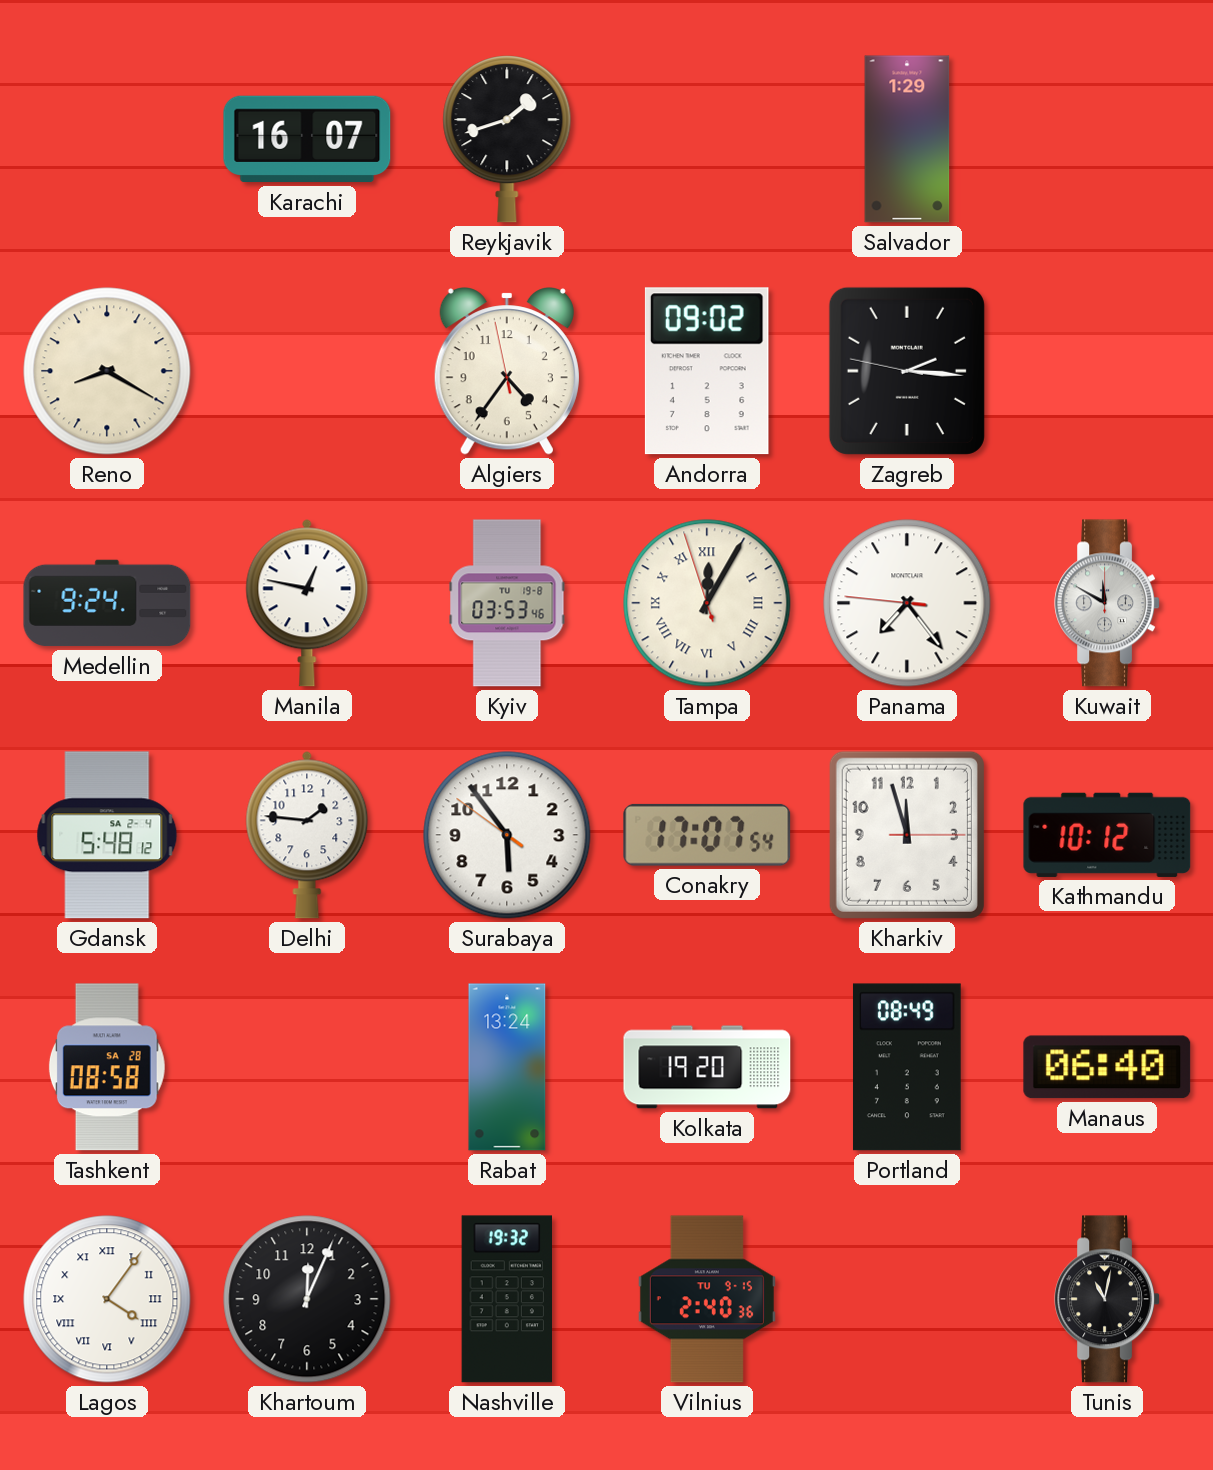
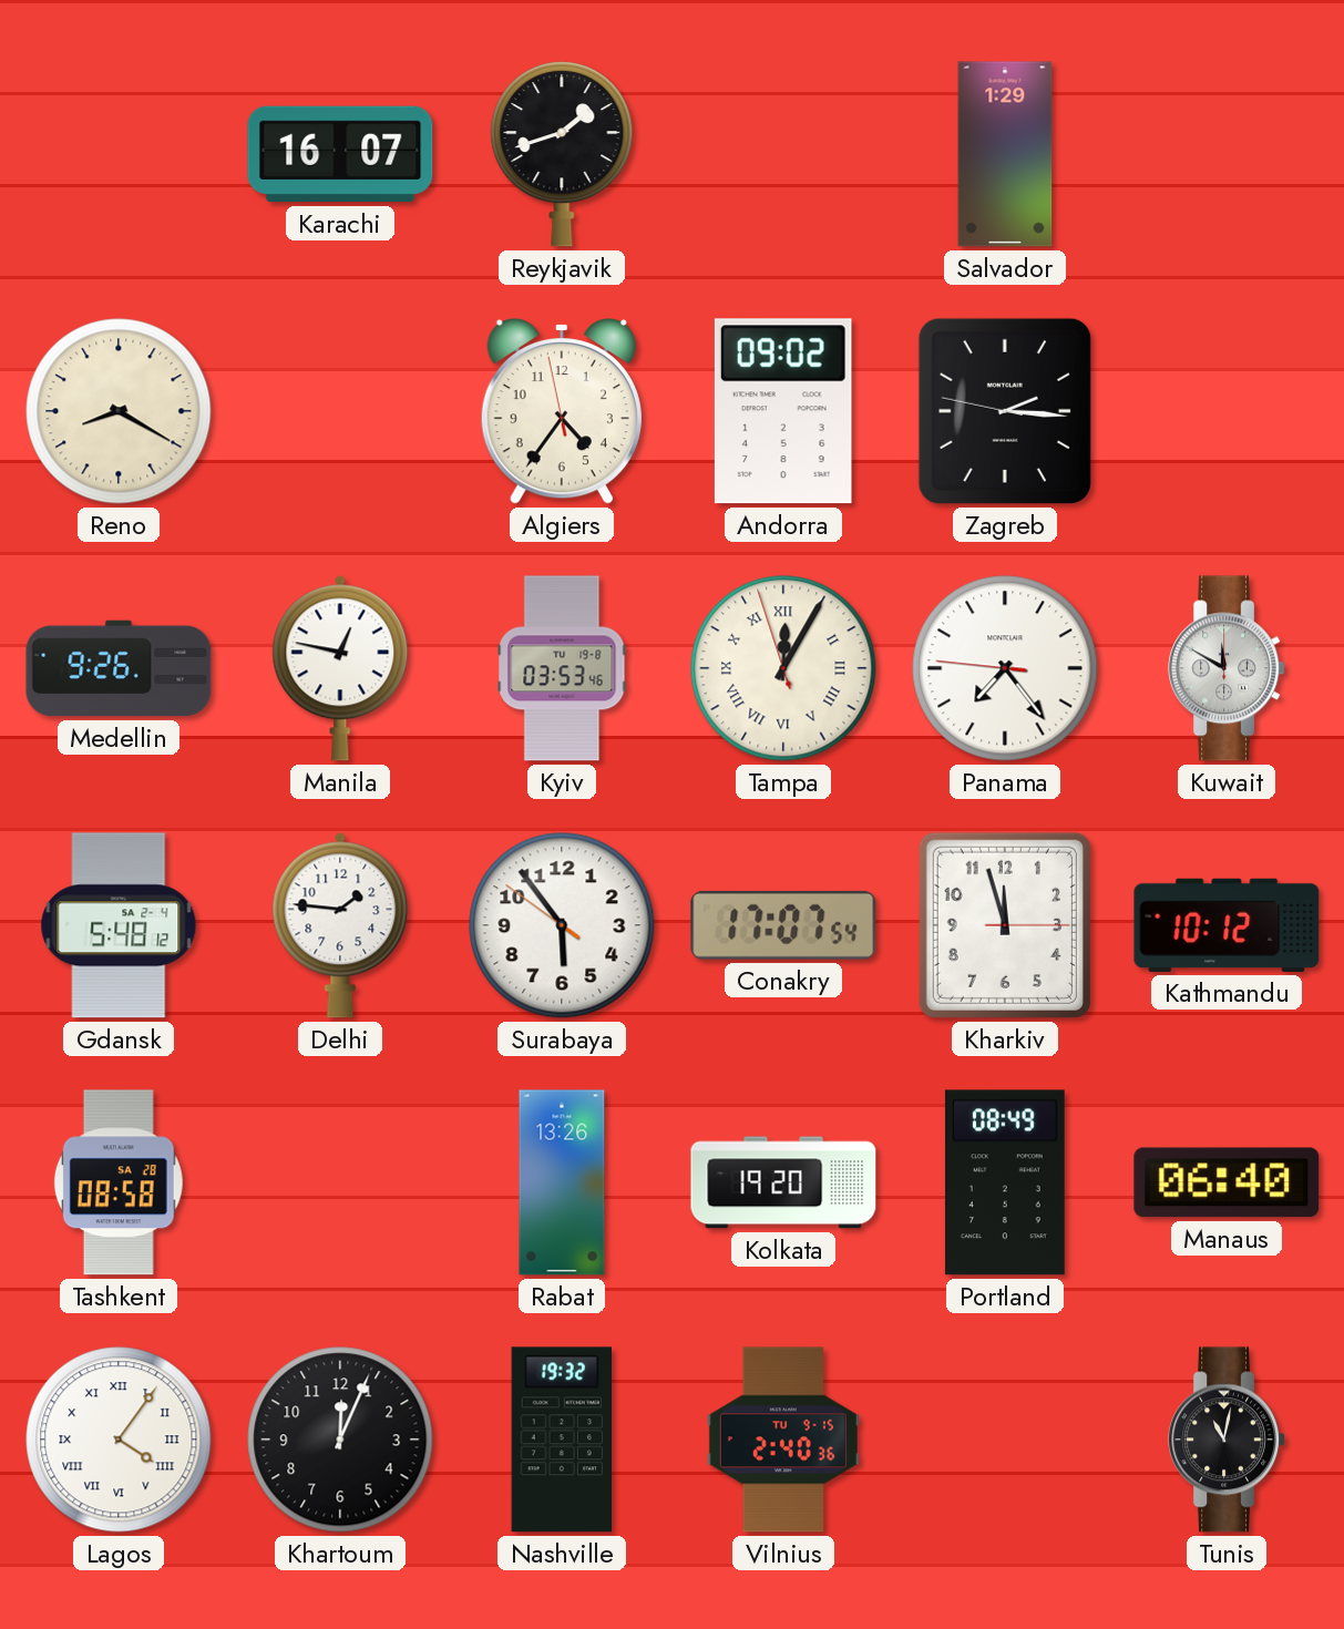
Medellin: 9:24 -> 9:26
Rabat: 13:24 -> 13:26
